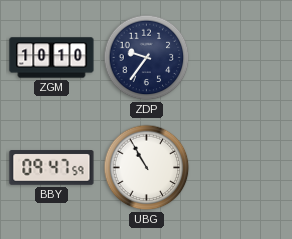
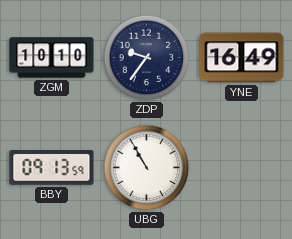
YNE: none -> 16:49
BBY: 09:47 -> 09:13
